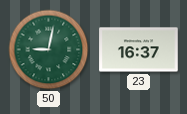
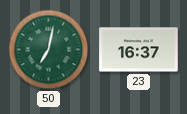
50: 9:02 -> 7:02
